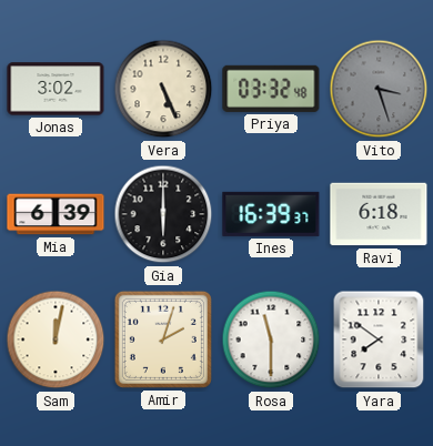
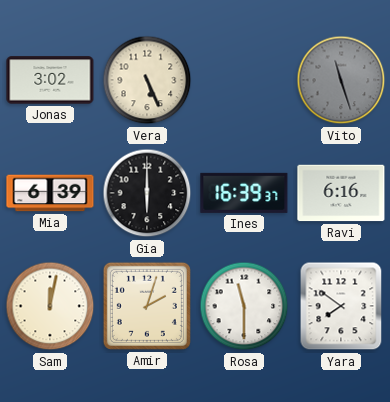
Priya: 03:32 -> none
Vito: 3:27 -> 11:27
Ravi: 6:18 -> 6:16
